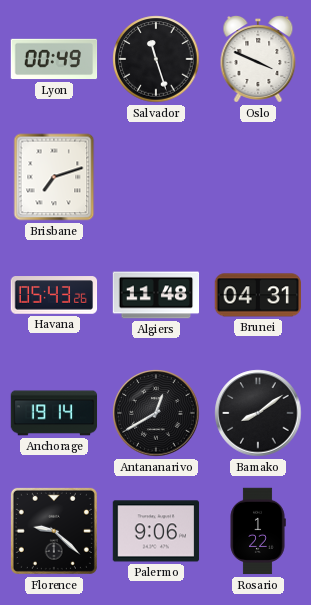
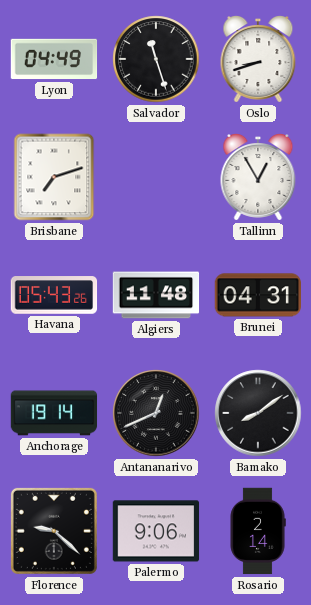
Lyon: 00:49 -> 04:49
Oslo: 3:49 -> 8:42
Tallinn: none -> 12:55
Antananarivo: 12:40 -> 12:41
Rosario: 1:22 -> 2:14
